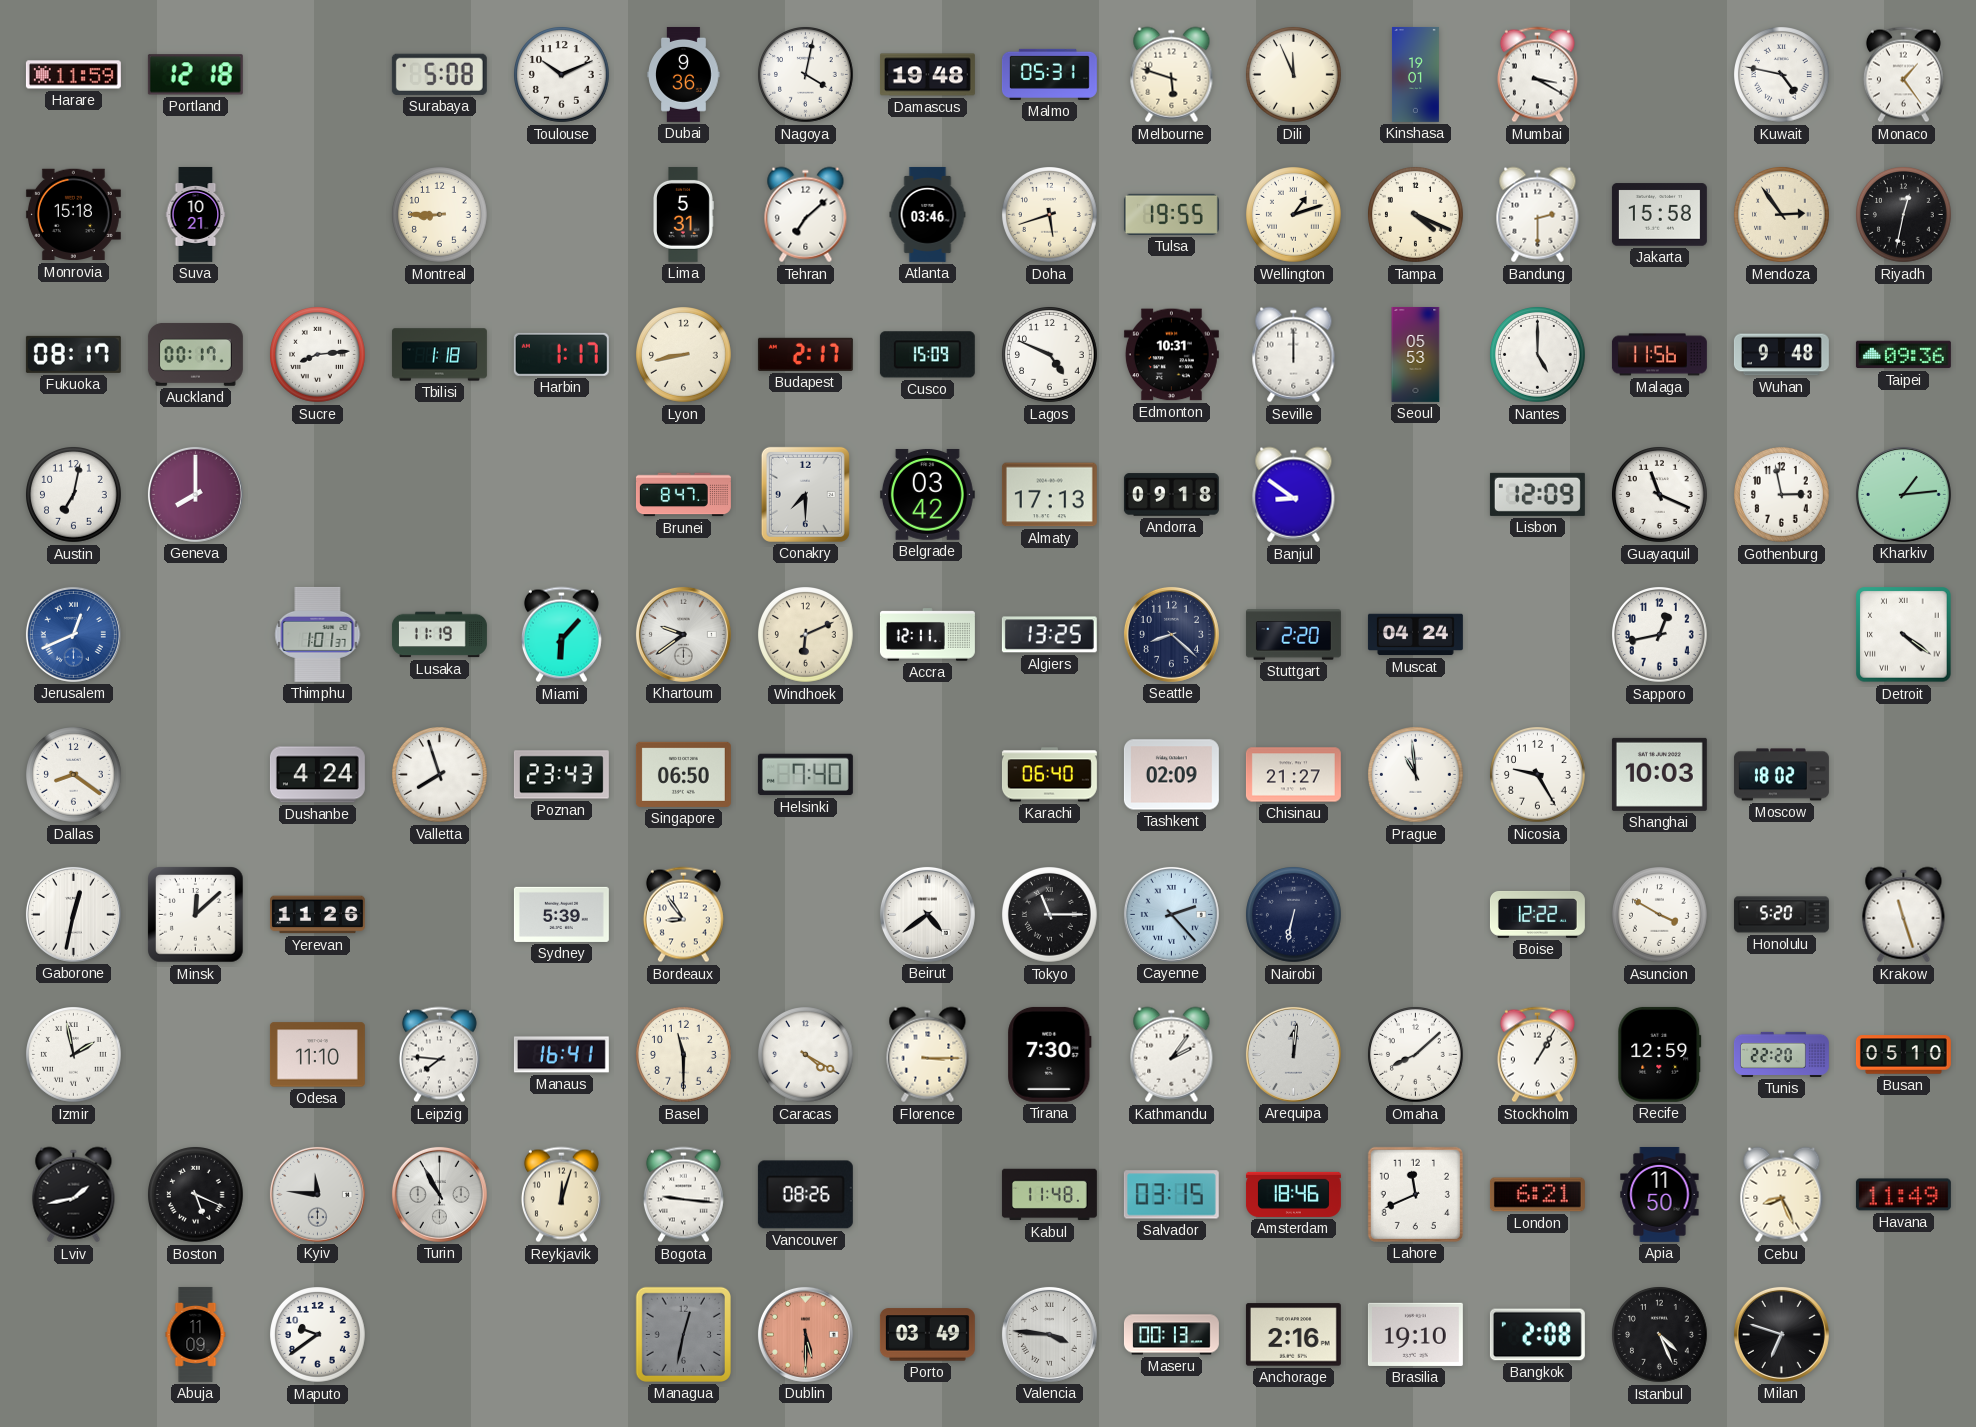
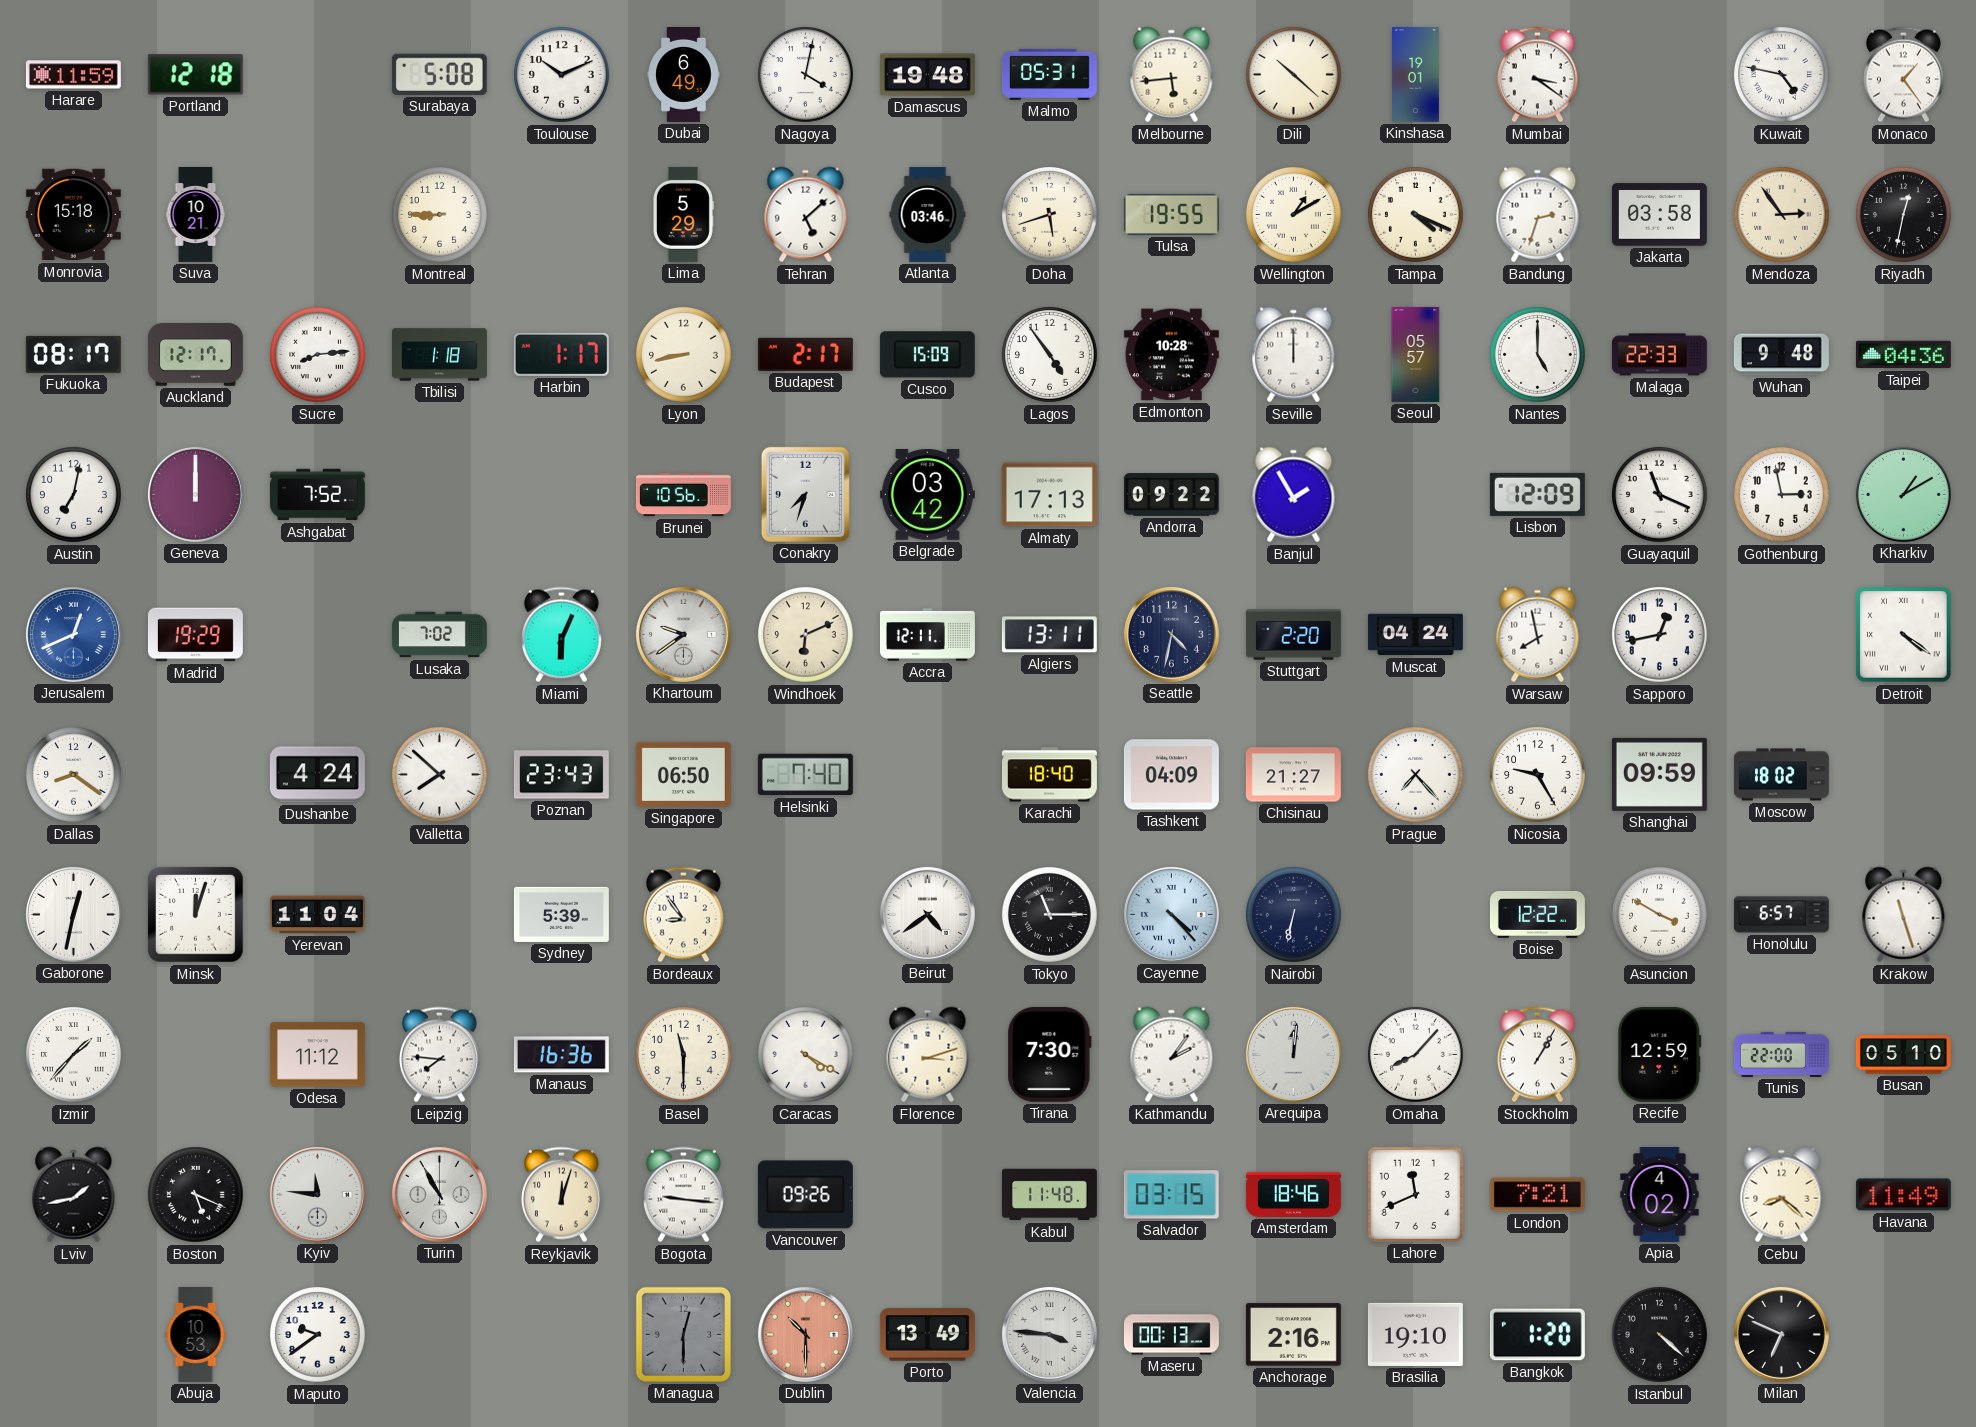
Dubai: 9:36 -> 6:49
Melbourne: 5:48 -> 5:44
Dili: 11:56 -> 10:22
Mumbai: 3:20 -> 3:21
Lima: 5:31 -> 5:29
Tehran: 7:08 -> 5:08
Wellington: 1:12 -> 1:10
Bandung: 2:30 -> 2:33
Jakarta: 15:58 -> 03:58
Auckland: 00:17 -> 12:17
Lagos: 4:49 -> 4:54
Edmonton: 10:31 -> 10:28
Seoul: 05:53 -> 05:57
Malaga: 11:56 -> 22:33
Taipei: 09:36 -> 04:36
Geneva: 8:00 -> 12:00
Ashgabat: none -> 7:52
Brunei: 8:47 -> 10:56
Conakry: 7:30 -> 7:33
Andorra: 09:18 -> 09:22
Banjul: 8:51 -> 1:55
Kharkiv: 1:14 -> 1:10
Madrid: none -> 19:29
Thimphu: 1:01 -> none
Lusaka: 11:19 -> 7:02
Miami: 6:07 -> 6:04
Algiers: 13:25 -> 13:11
Seattle: 8:22 -> 4:32
Warsaw: none -> 7:58
Valletta: 7:57 -> 7:52
Karachi: 06:40 -> 18:40
Tashkent: 02:09 -> 04:09
Prague: 10:59 -> 7:23
Shanghai: 10:03 -> 09:59
Minsk: 12:08 -> 12:03
Yerevan: 11:26 -> 11:04
Cayenne: 2:23 -> 4:23
Honolulu: 5:20 -> 6:57
Izmir: 1:58 -> 1:37
Odesa: 11:10 -> 11:12
Manaus: 16:41 -> 16:36
Florence: 3:15 -> 3:12
Omaha: 8:08 -> 8:07
Tunis: 22:20 -> 22:00
Vancouver: 08:26 -> 09:26
London: 6:21 -> 7:21
Apia: 11:50 -> 4:02
Cebu: 8:26 -> 8:22
Abuja: 11:09 -> 10:53
Managua: 12:32 -> 12:30
Dublin: 5:30 -> 10:30
Porto: 03:49 -> 13:49
Bangkok: 2:08 -> 1:20
Istanbul: 4:26 -> 4:22
Milan: 6:48 -> 6:49
